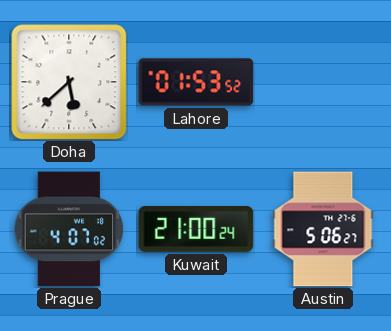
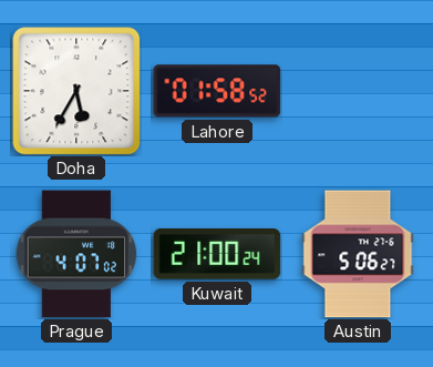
Doha: 5:38 -> 5:35
Lahore: 01:53 -> 01:58
